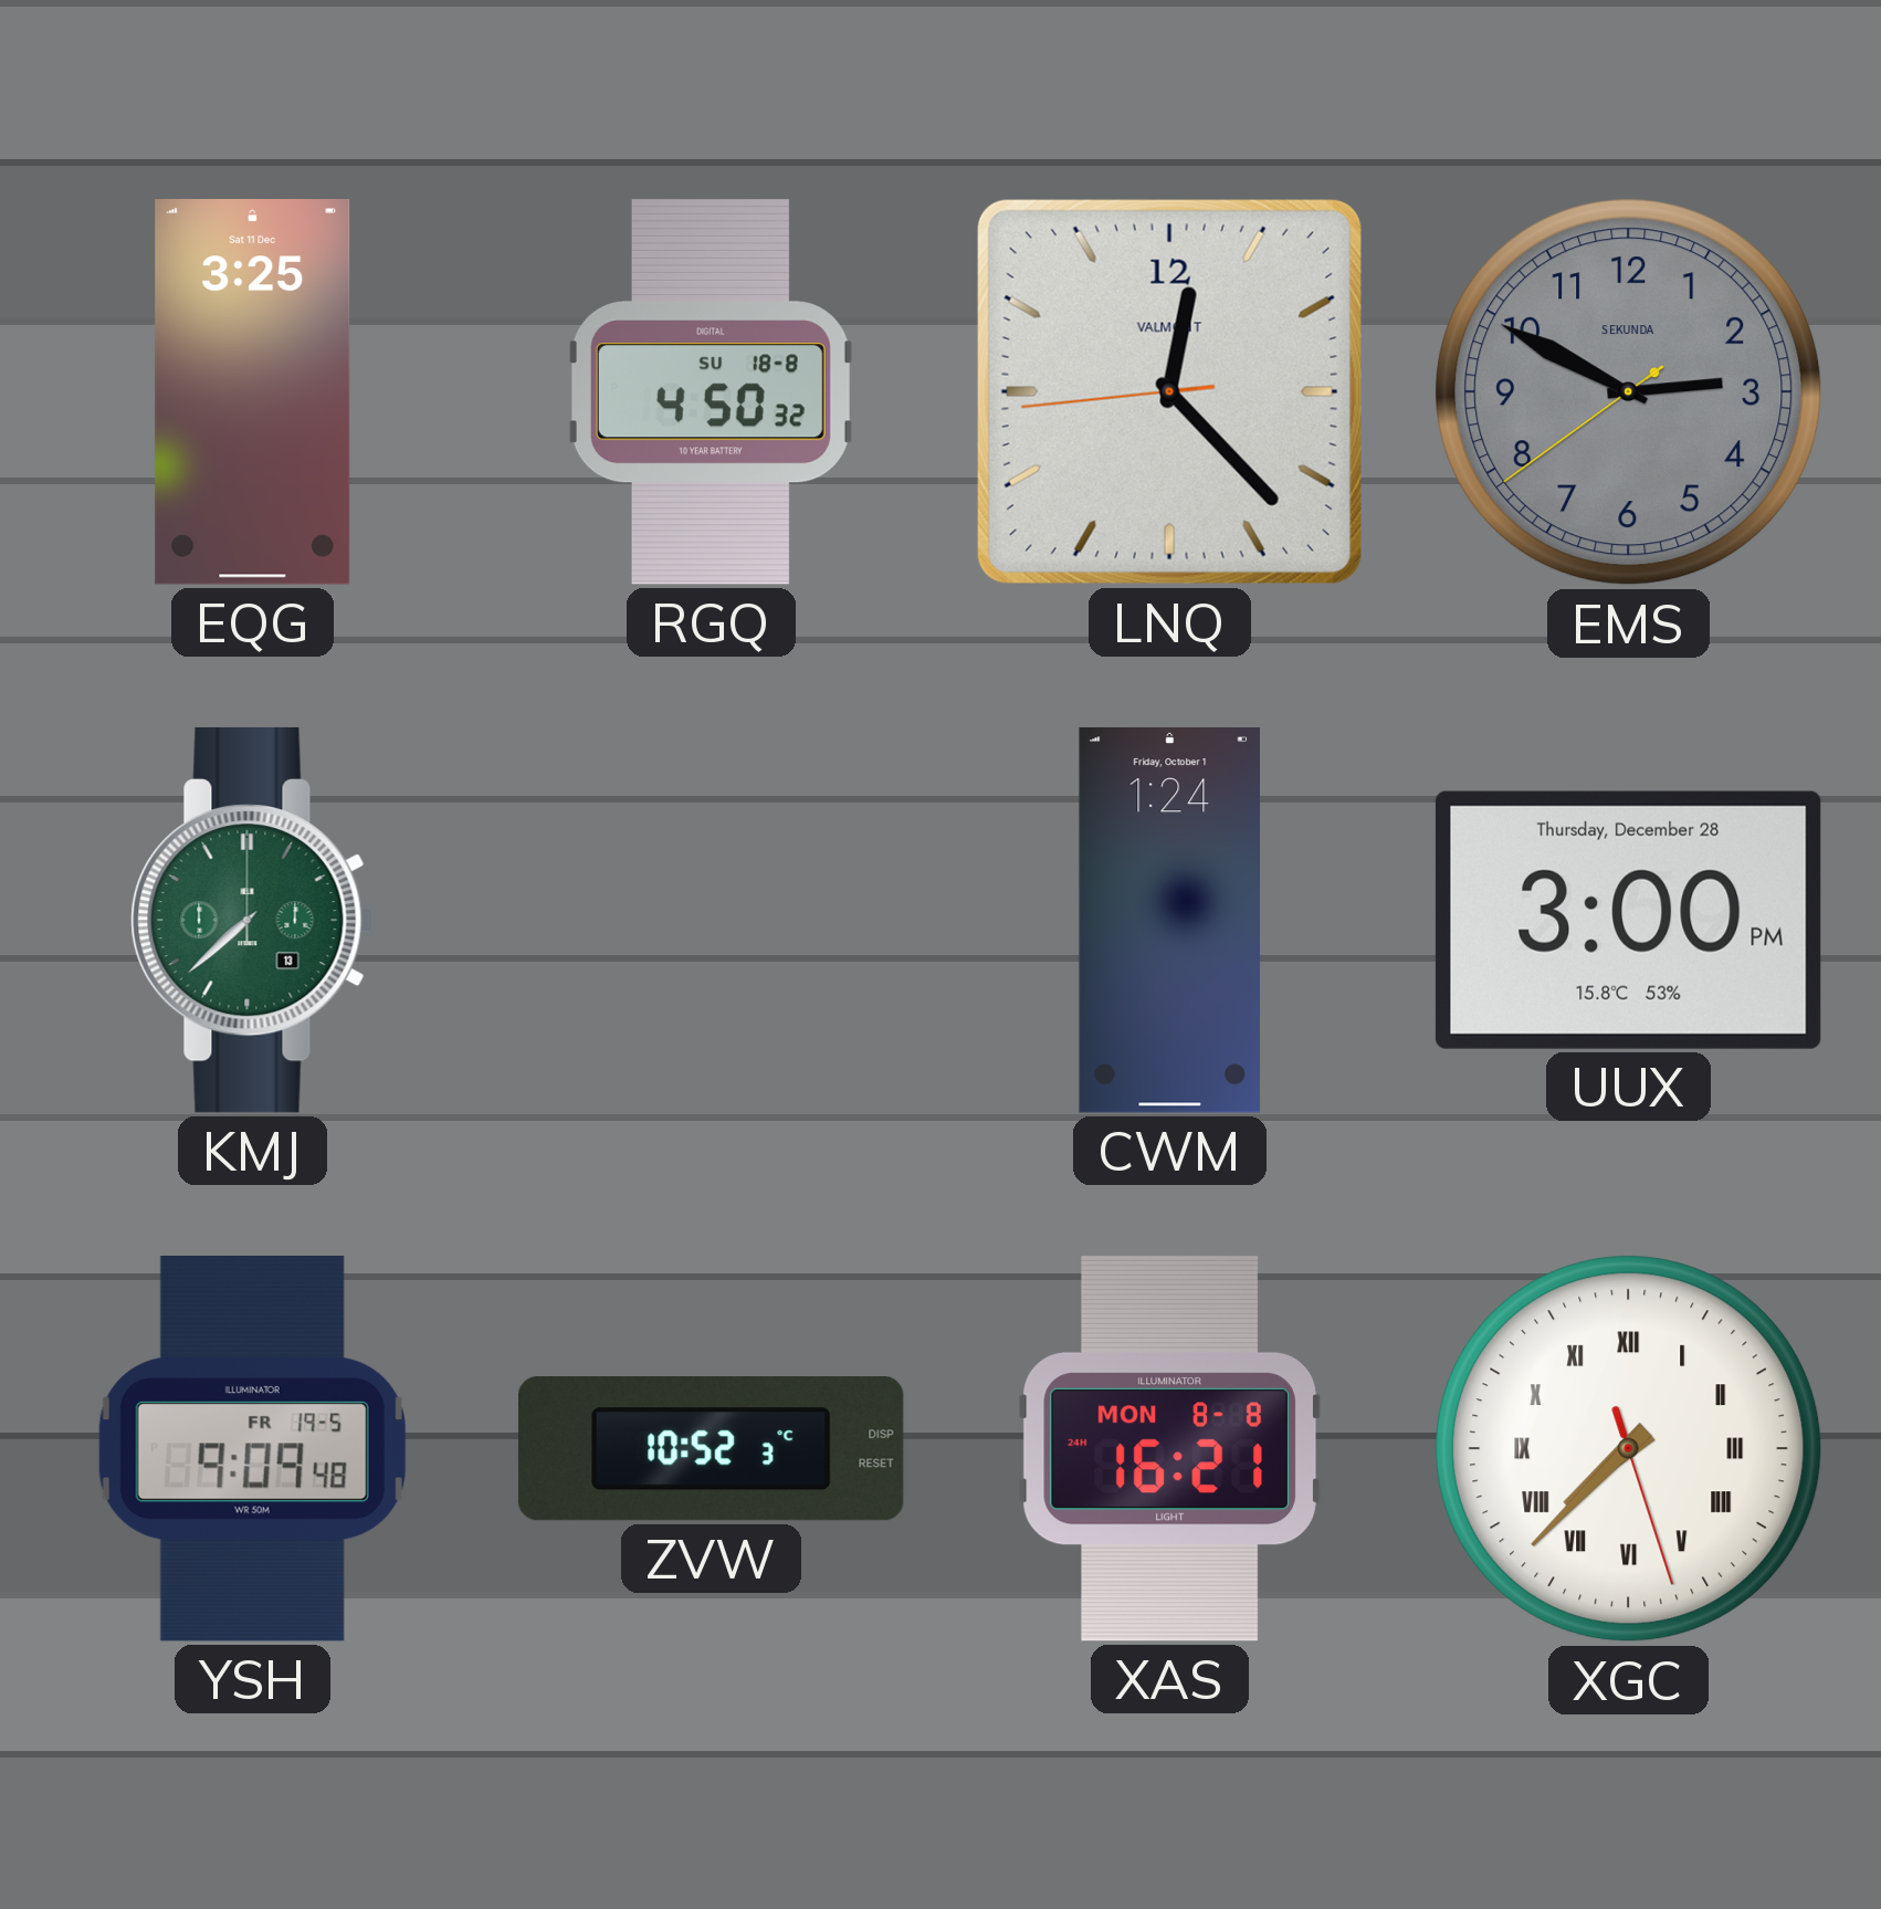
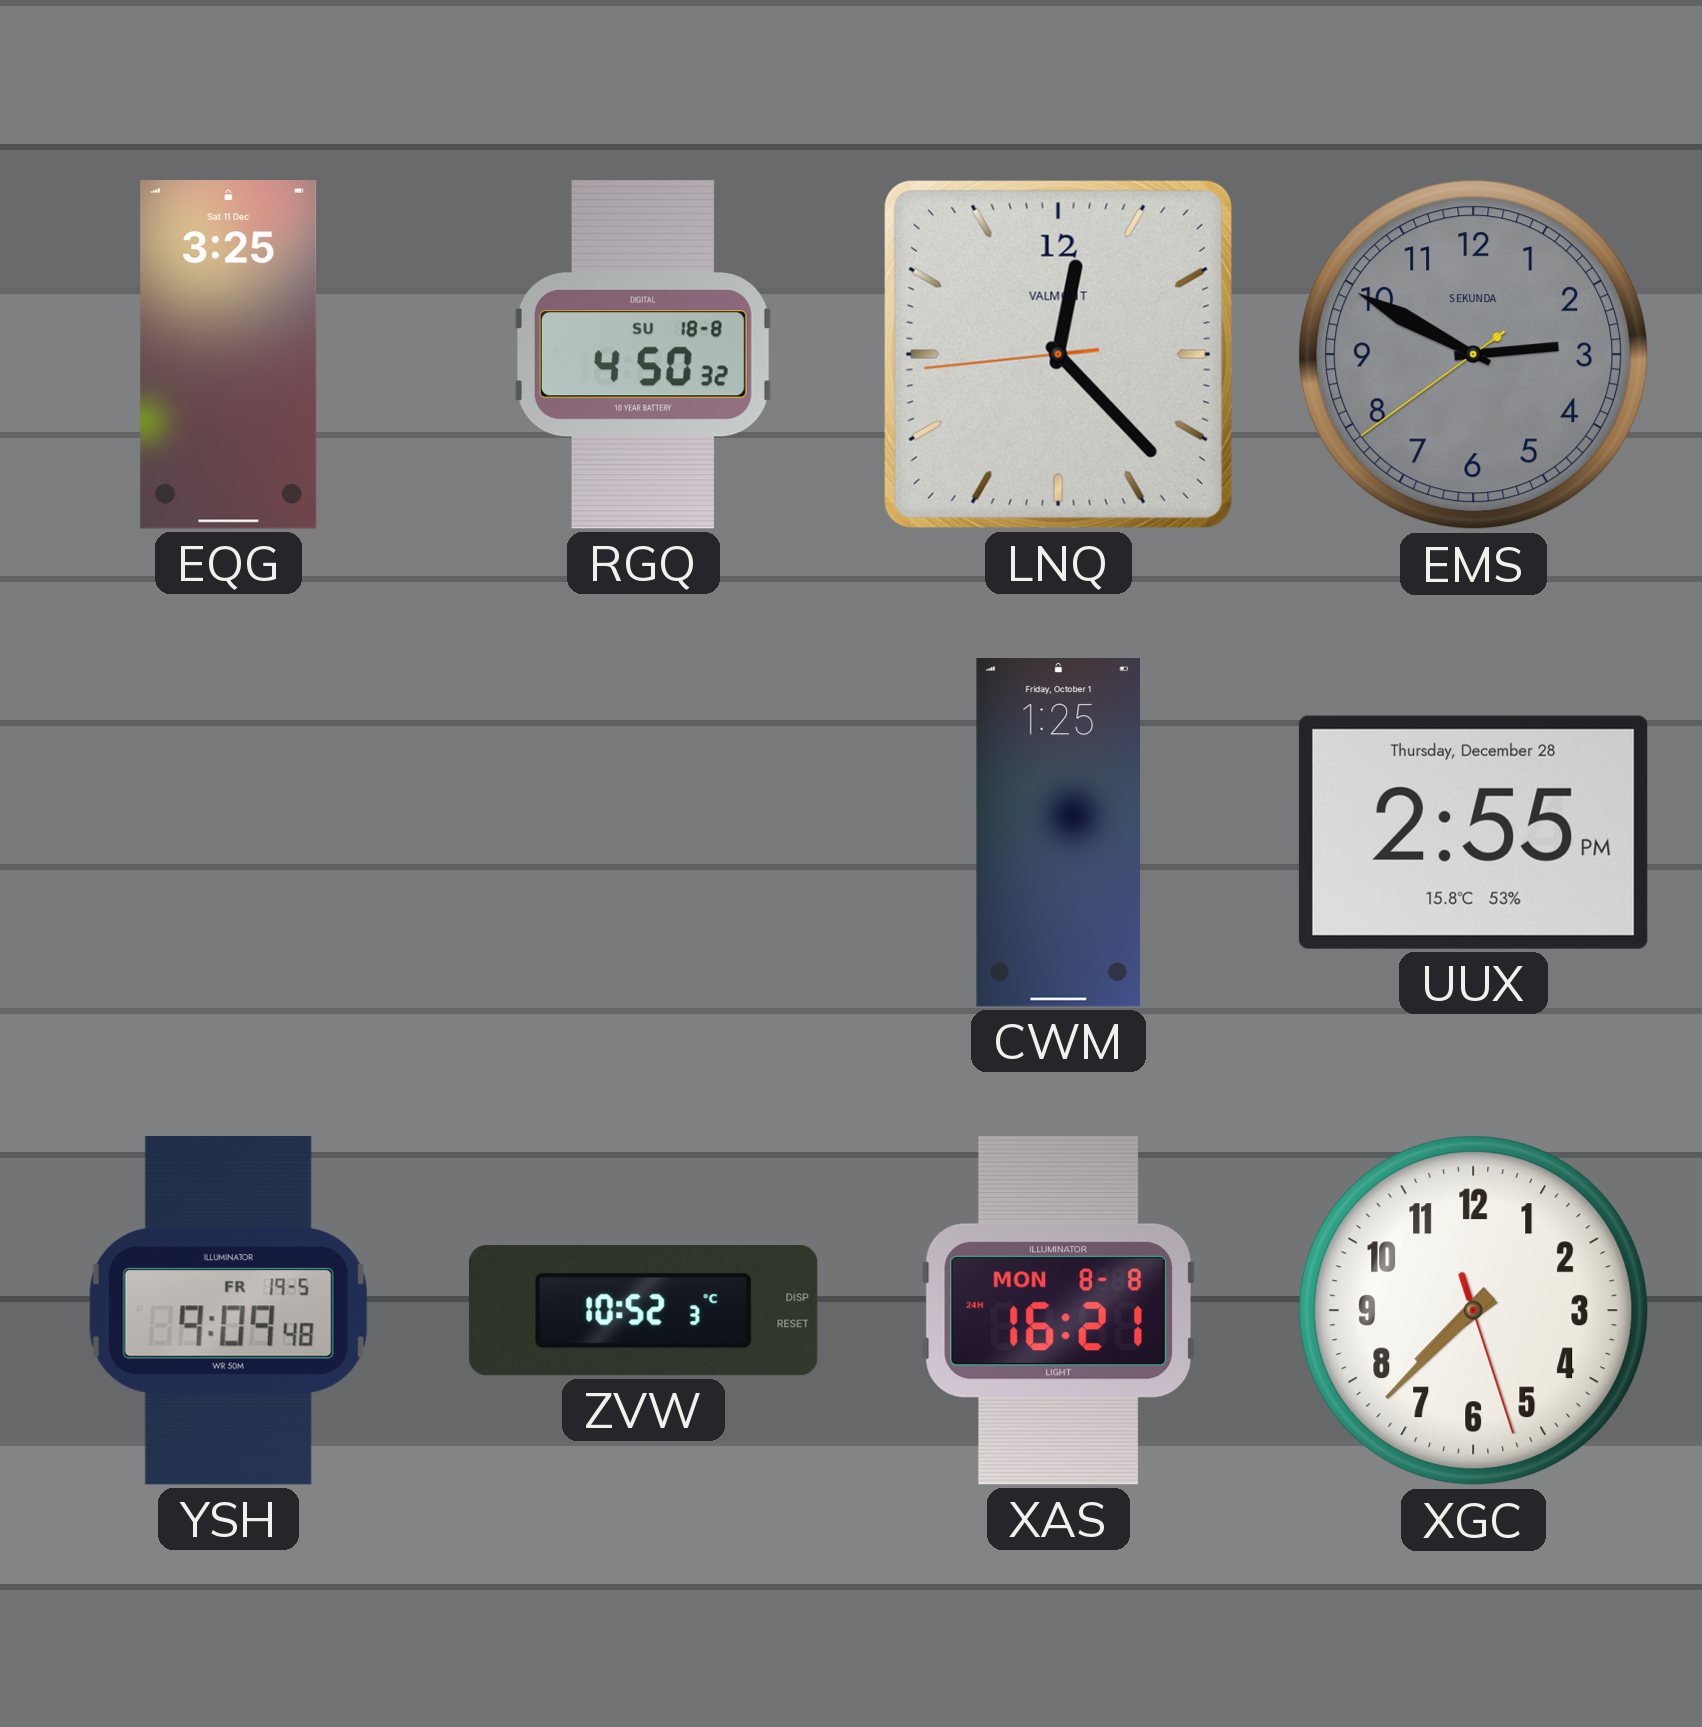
KMJ: 7:38 -> none
CWM: 1:24 -> 1:25
UUX: 3:00 -> 2:55
XGC numerals: Roman -> Arabic
